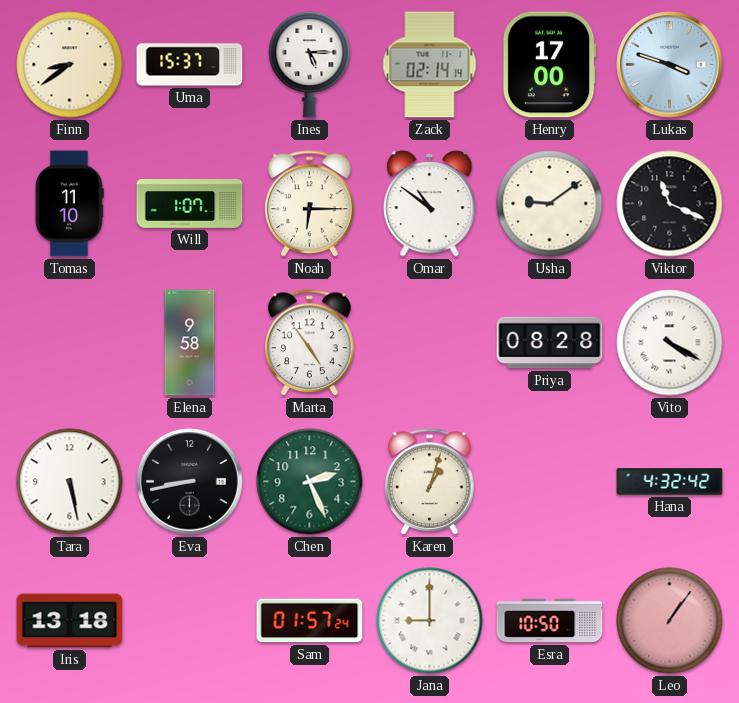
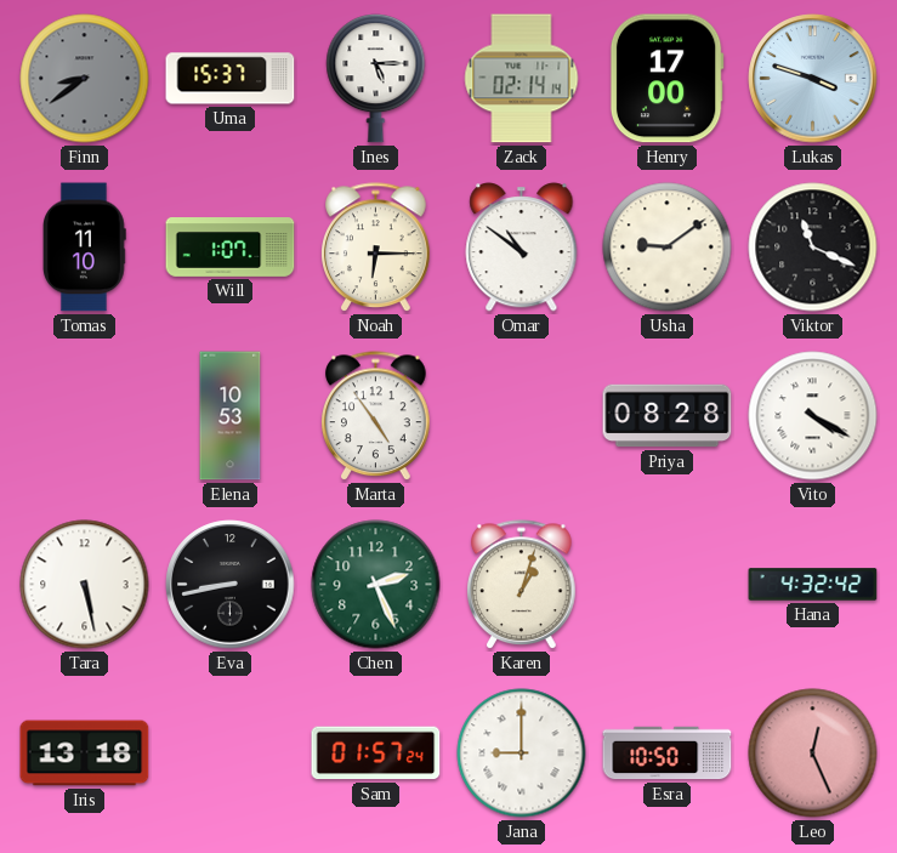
Finn dial: cream -> grey
Elena: 9:58 -> 10:53
Leo: 1:06 -> 12:26
